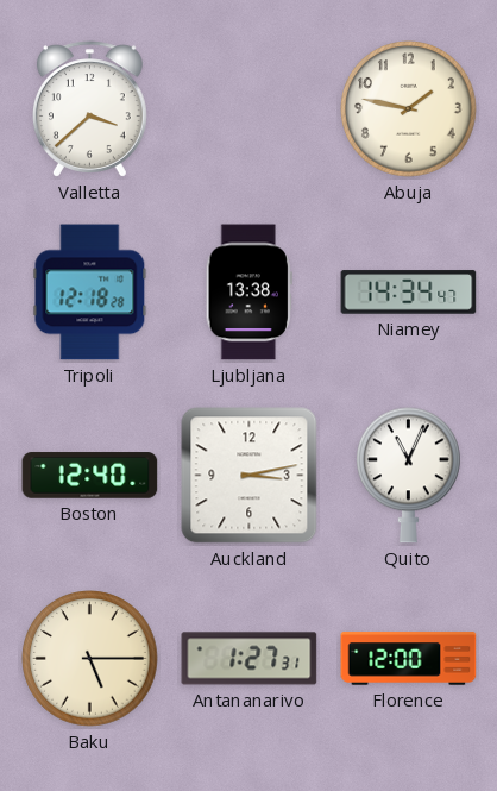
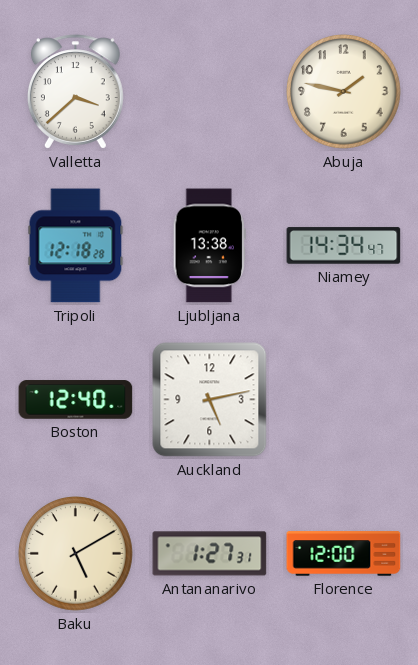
Auckland: 3:13 -> 5:13
Quito: 11:04 -> none
Baku: 5:15 -> 5:10
